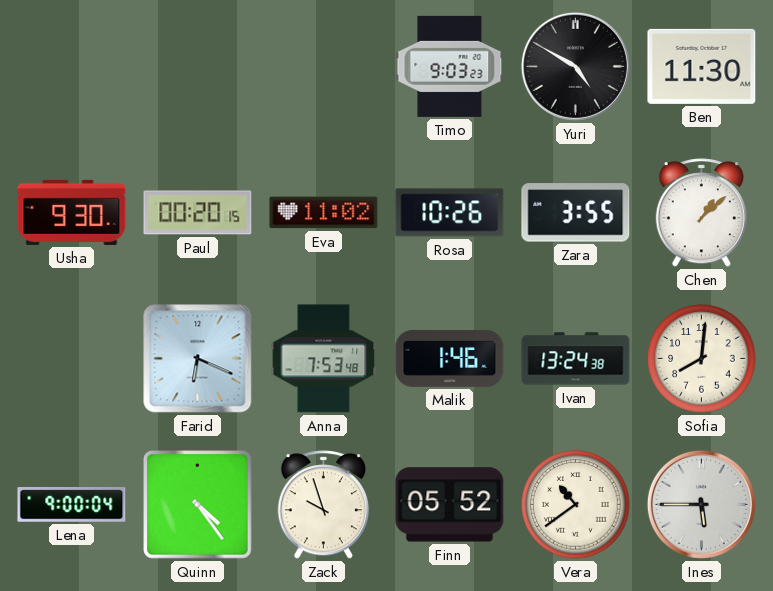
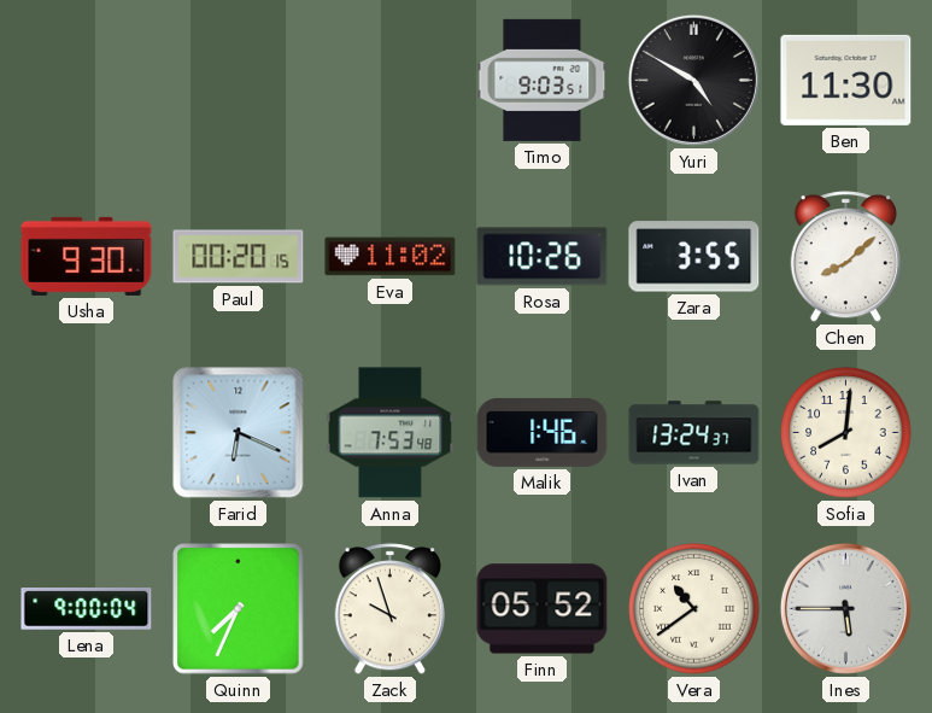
Timo: 9:03:23 -> 9:03:51
Chen: 1:08 -> 8:08
Ivan: 13:24:38 -> 13:24:37
Quinn: 4:24 -> 7:34
